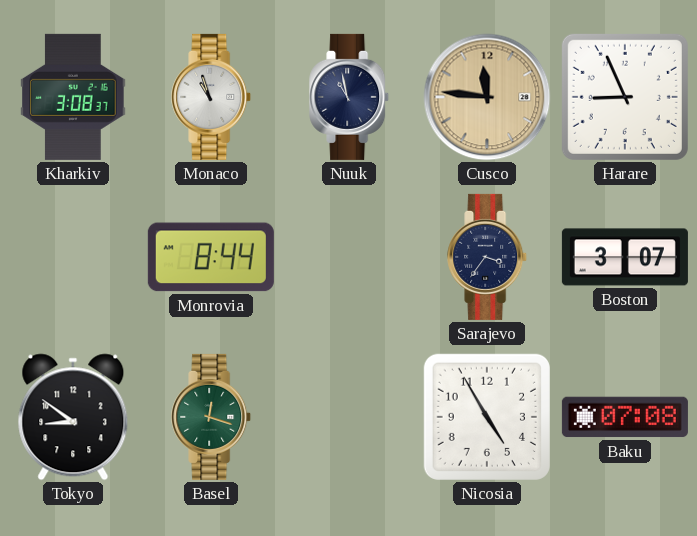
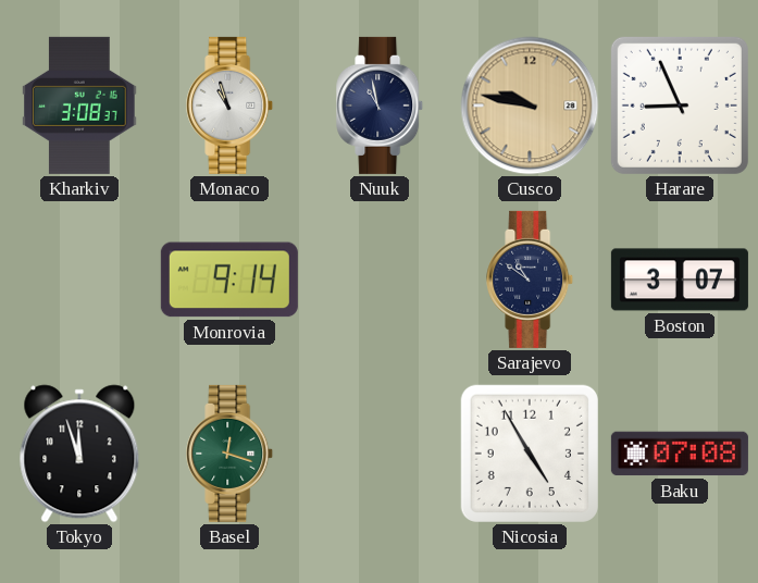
Cusco: 11:46 -> 9:47
Monrovia: 8:44 -> 9:14
Sarajevo: 3:36 -> 10:51
Tokyo: 8:51 -> 11:57
